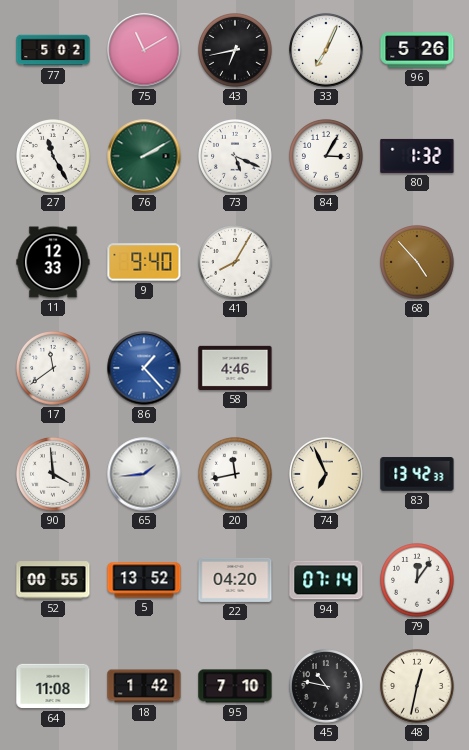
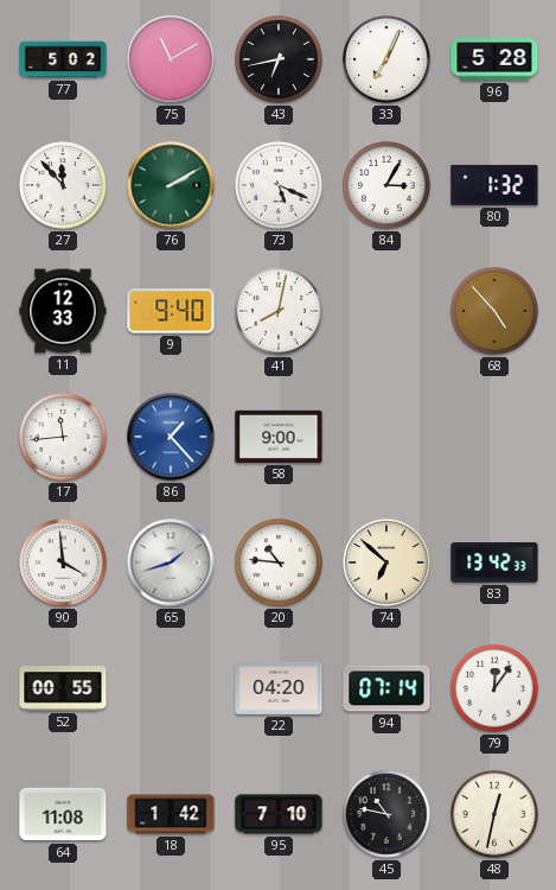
96: 5:26 -> 5:28
27: 11:25 -> 11:53
41: 8:05 -> 8:02
17: 11:39 -> 11:44
58: 4:46 -> 9:00
65: 1:44 -> 1:42
20: 11:43 -> 10:46
74: 6:56 -> 6:52
5: 13:52 -> none
